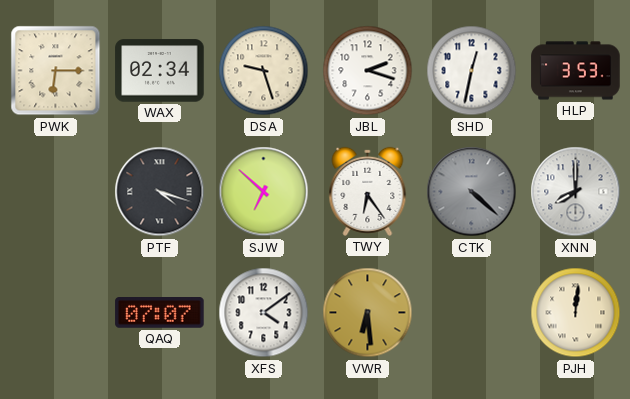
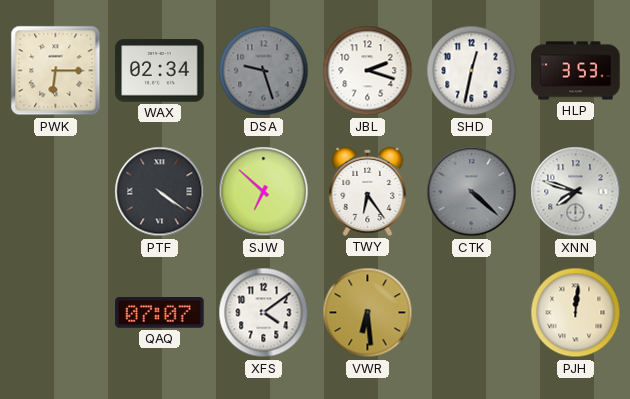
DSA dial: cream -> grey
PTF: 4:18 -> 4:21
XNN: 8:00 -> 7:48
